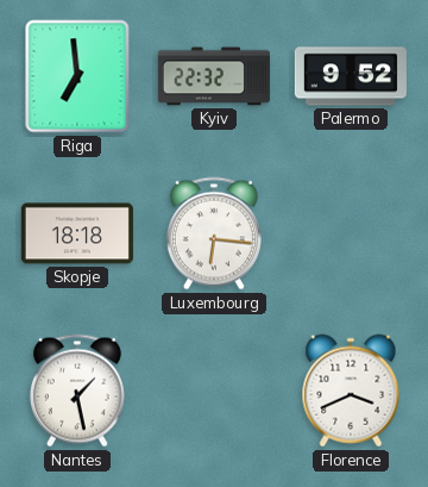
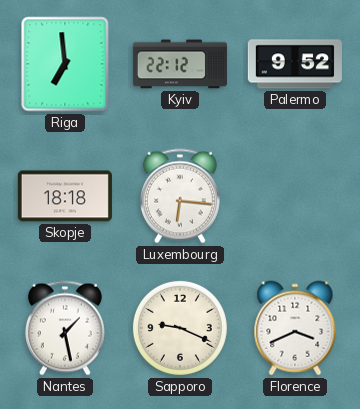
Kyiv: 22:32 -> 22:12
Sapporo: none -> 9:19
